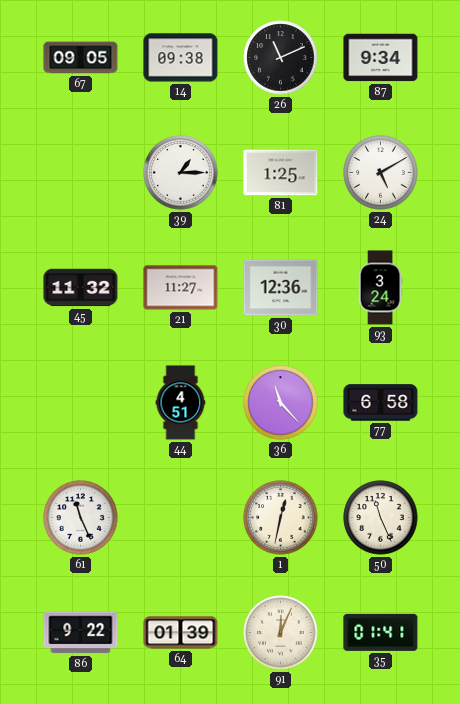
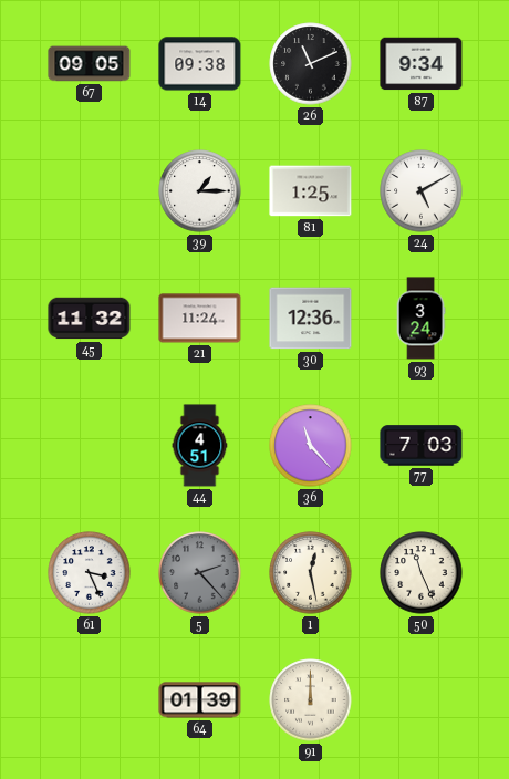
21: 11:27 -> 11:24
77: 6:58 -> 7:03
61: 11:26 -> 3:26
5: none -> 2:23
1: 12:32 -> 12:28
86: 9:22 -> none
91: 12:04 -> 12:00
35: 01:41 -> none
